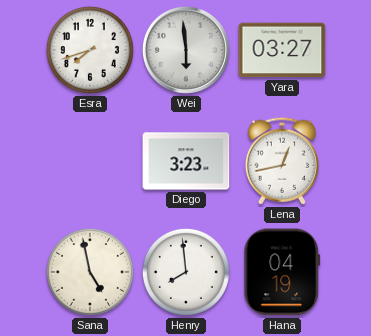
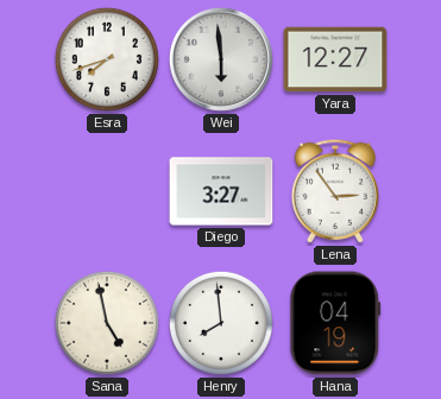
Yara: 03:27 -> 12:27
Diego: 3:23 -> 3:27
Lena: 12:43 -> 2:54
